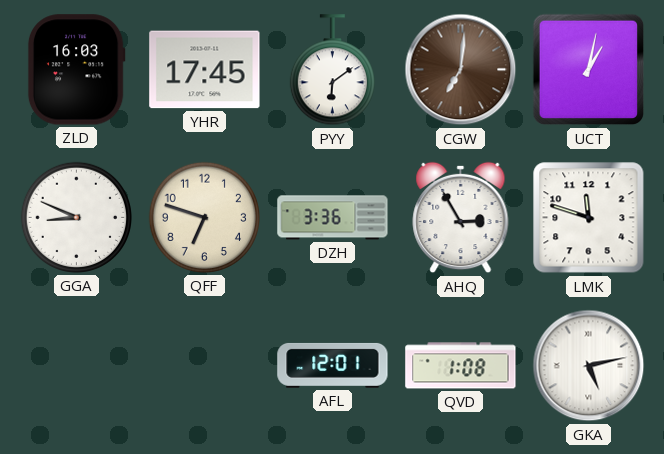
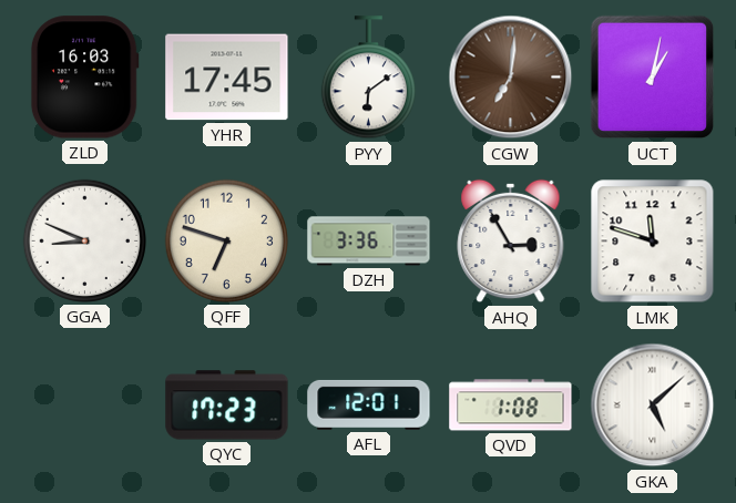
QYC: none -> 17:23
GKA: 5:13 -> 5:08
